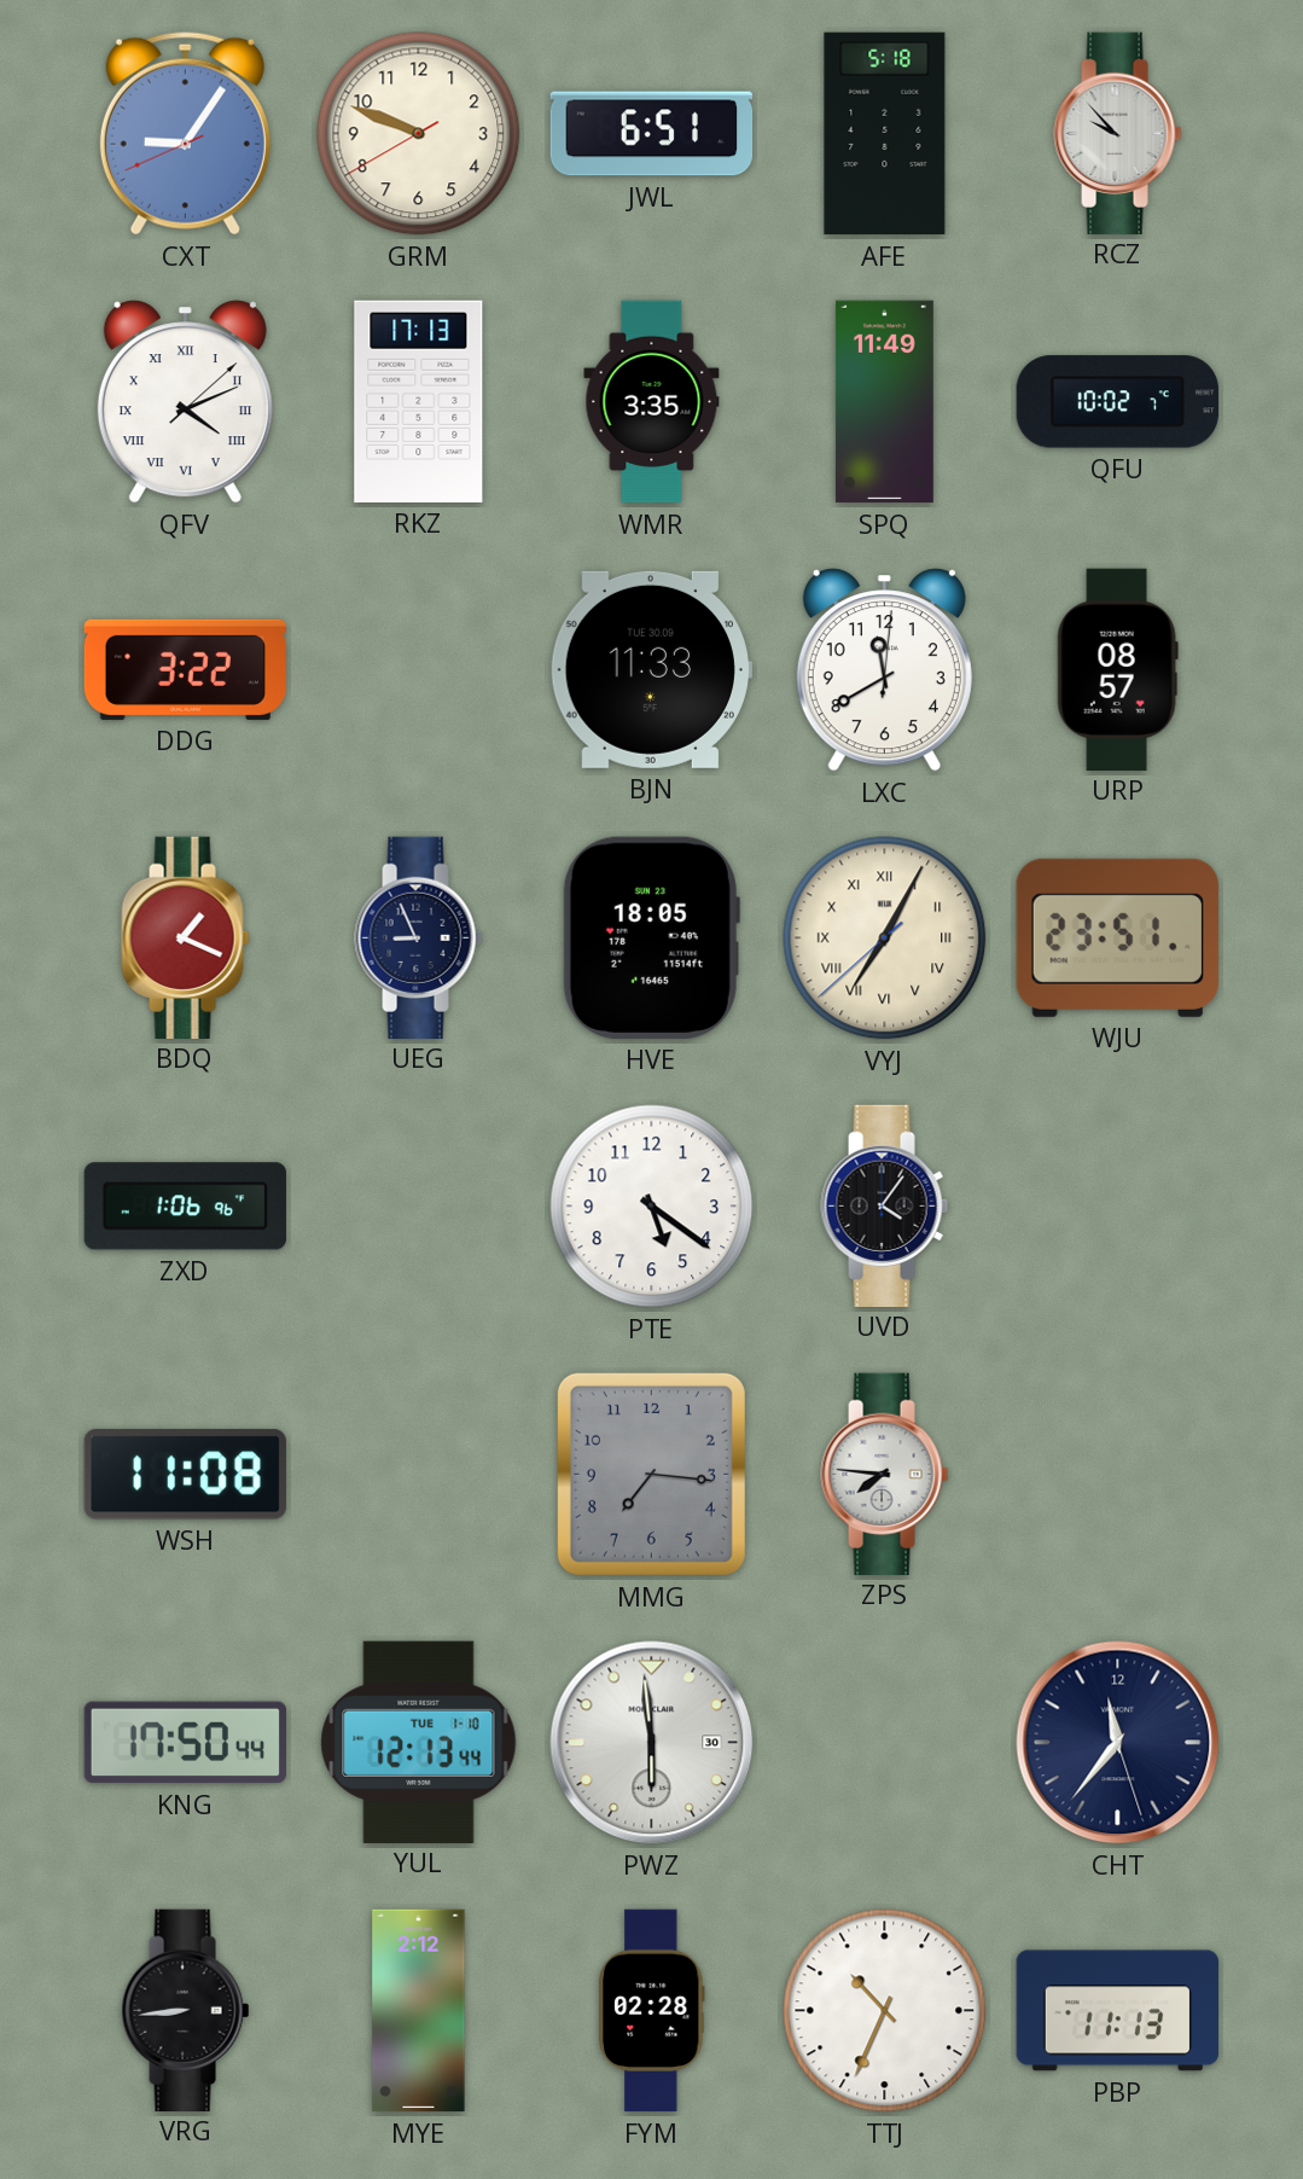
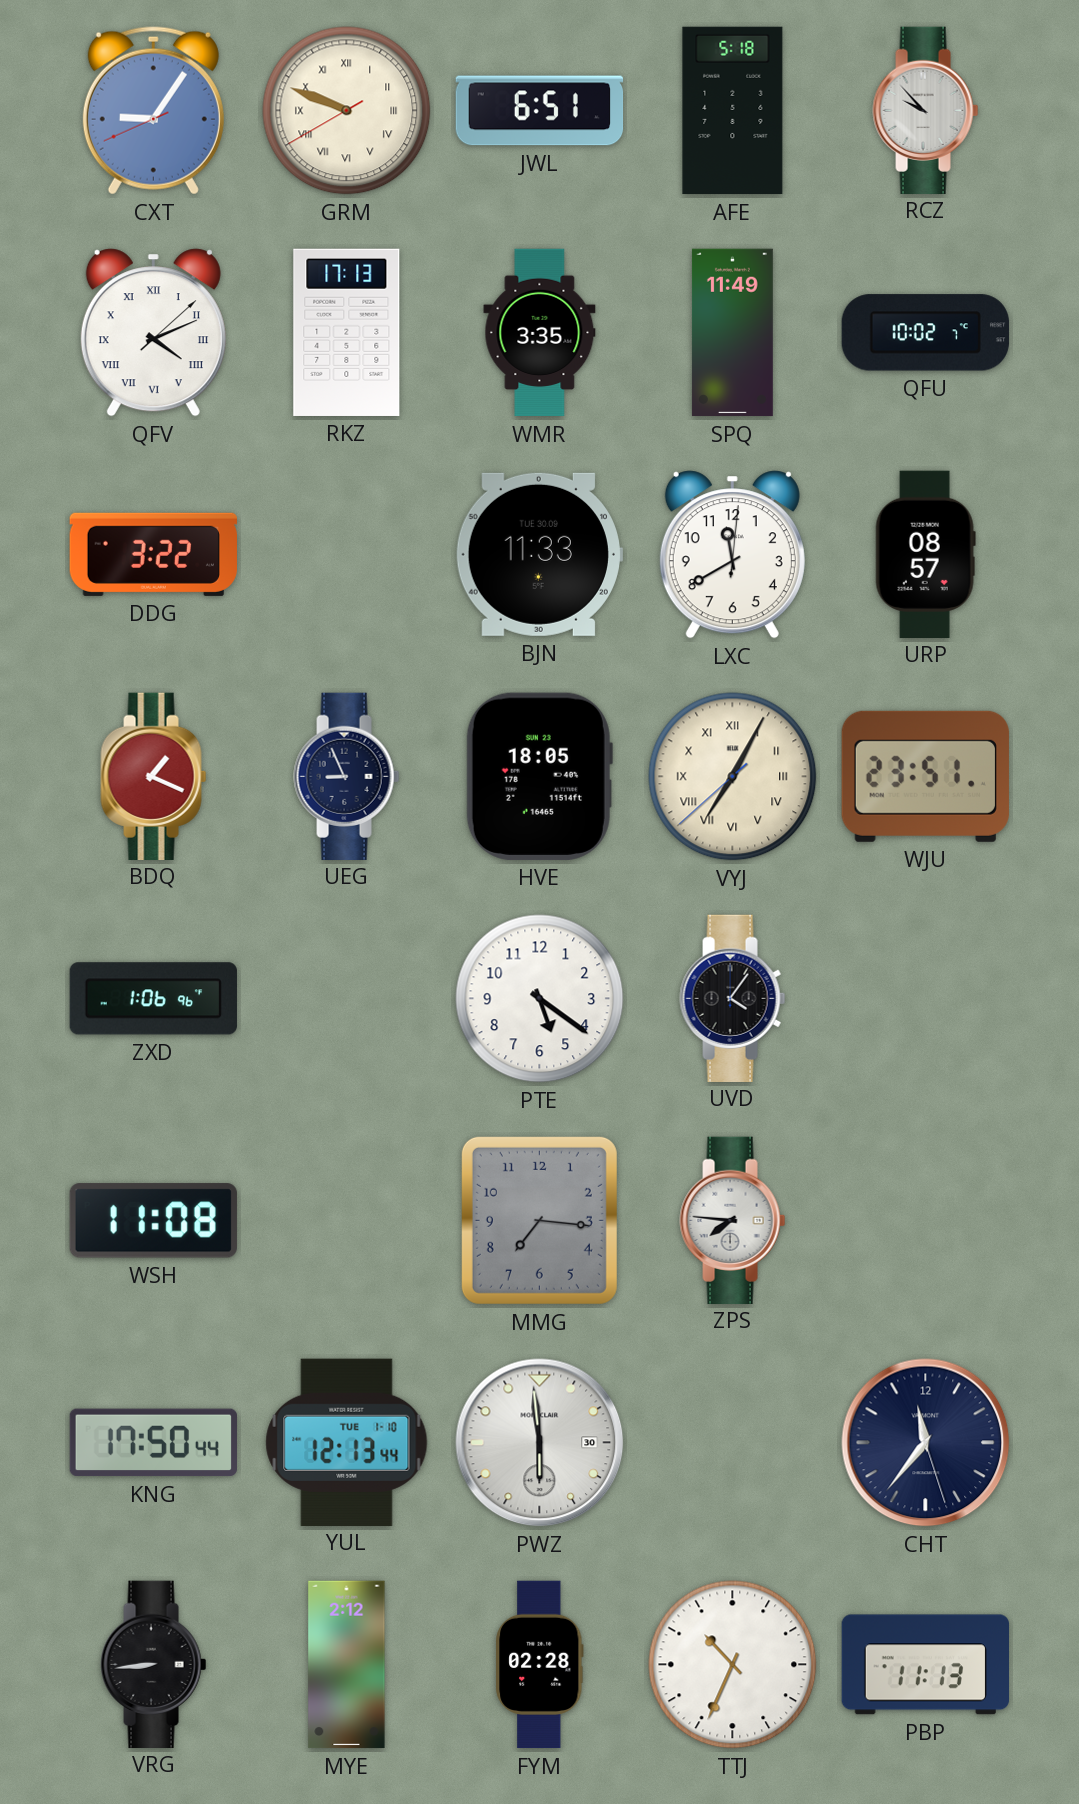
GRM numerals: Arabic -> Roman
